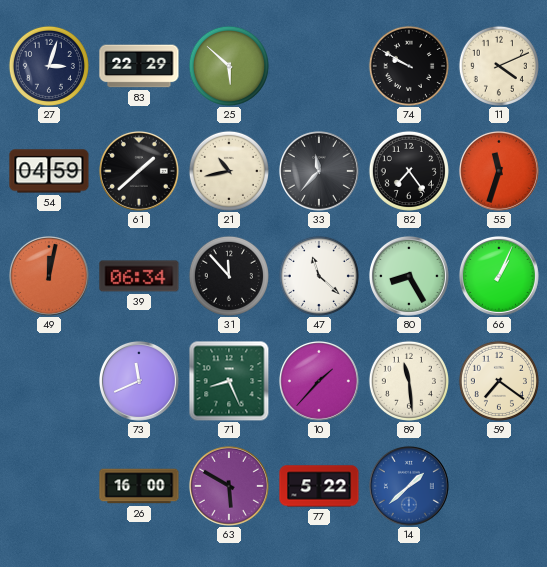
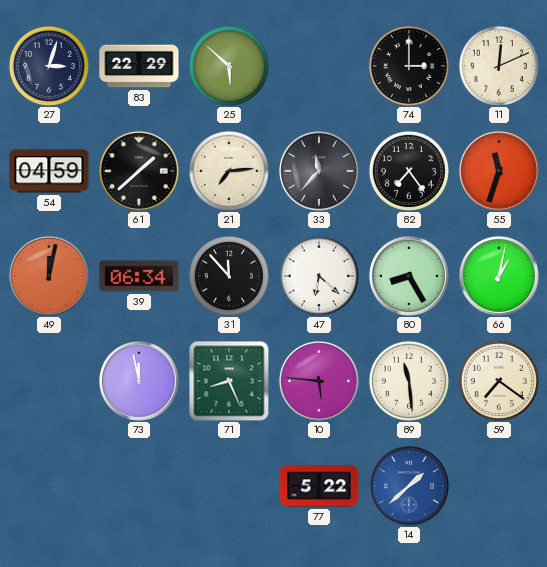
74: 9:50 -> 3:00
11: 4:11 -> 12:11
21: 10:43 -> 7:14
47: 11:22 -> 6:22
66: 1:04 -> 1:02
73: 11:41 -> 11:58
10: 1:37 -> 5:46
26: 16:00 -> none
63: 5:50 -> none
